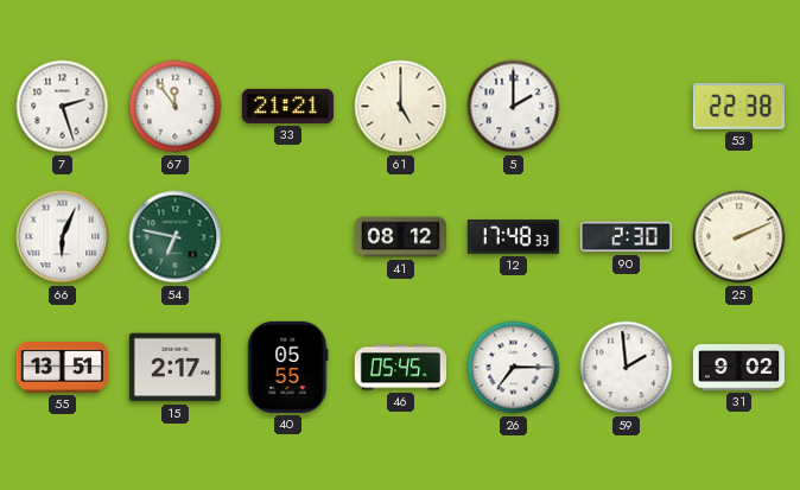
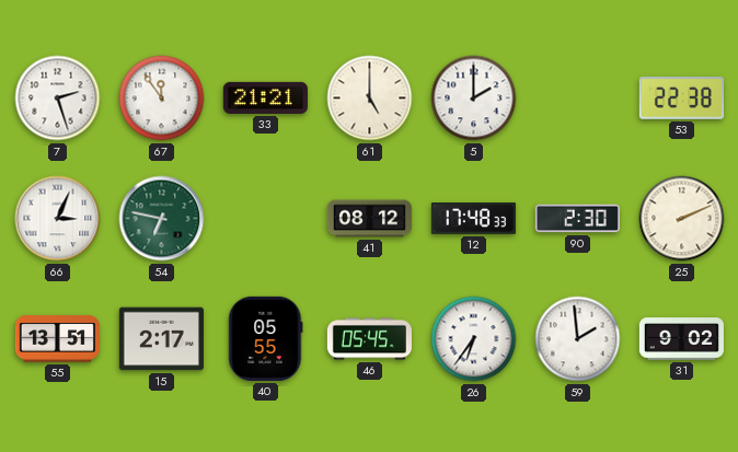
66: 6:04 -> 3:04
26: 7:15 -> 6:36
